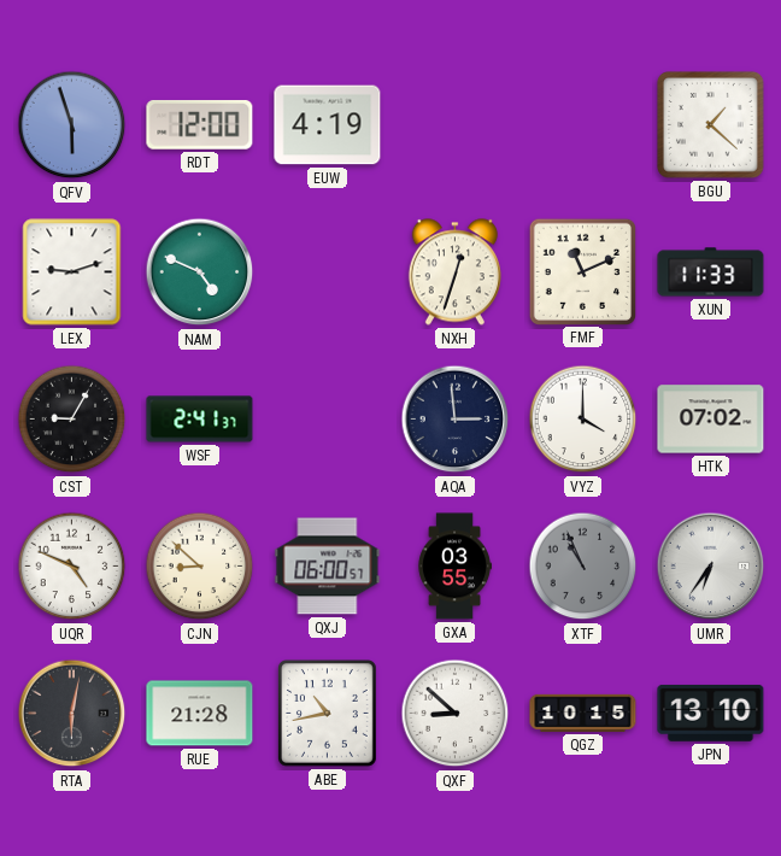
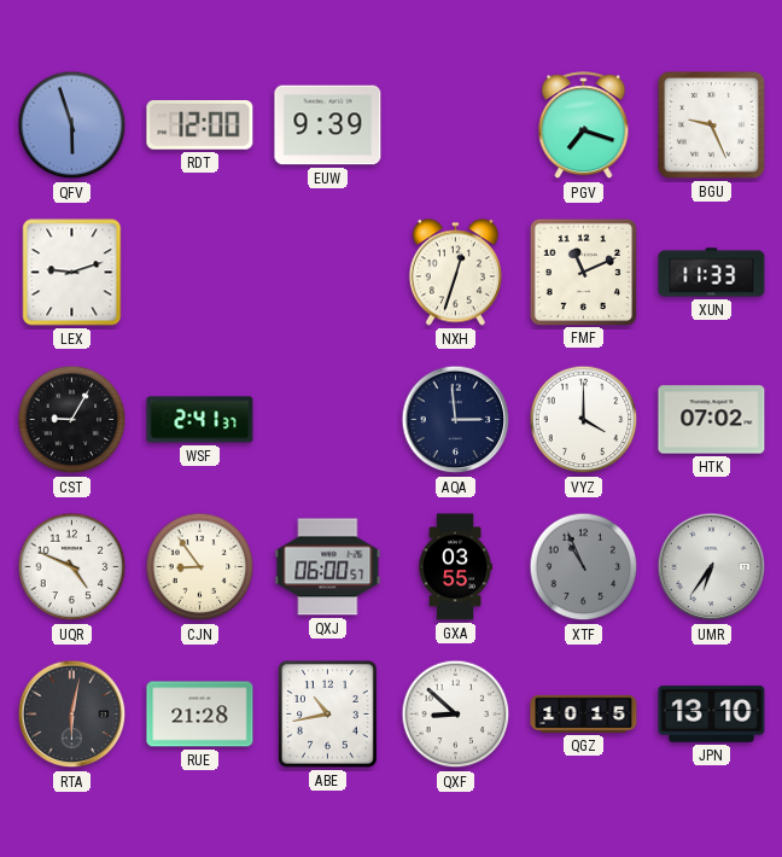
EUW: 4:19 -> 9:39
PGV: none -> 7:18
BGU: 1:22 -> 9:26
NAM: 4:49 -> none
CJN: 8:52 -> 8:54
